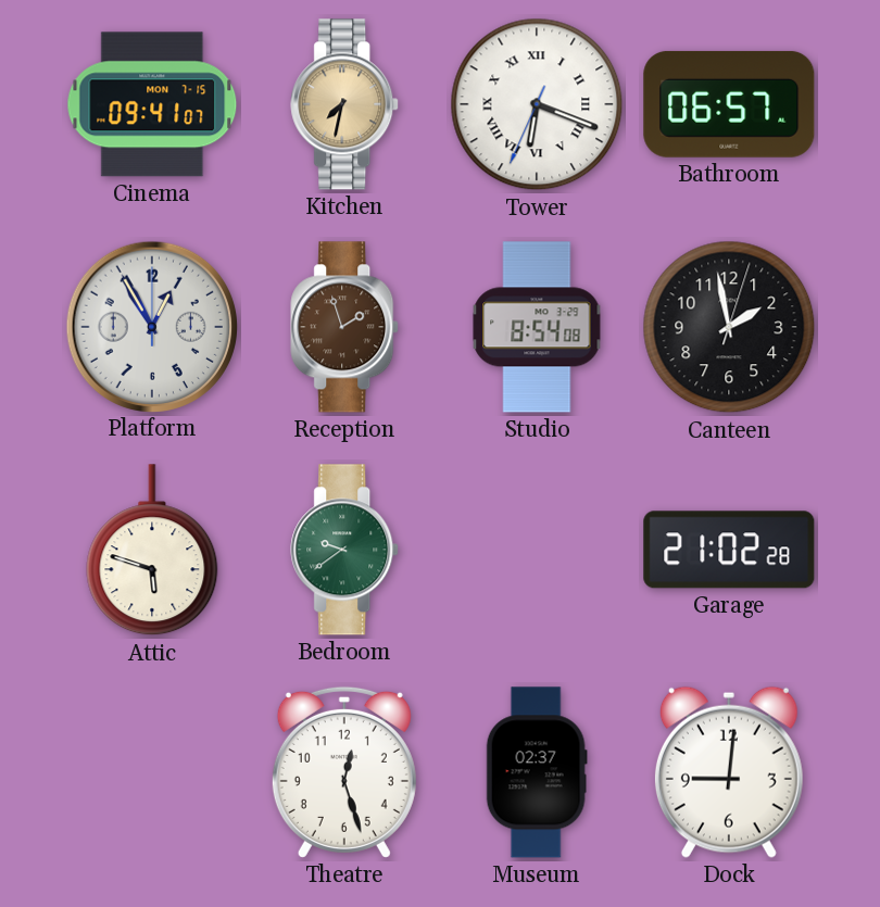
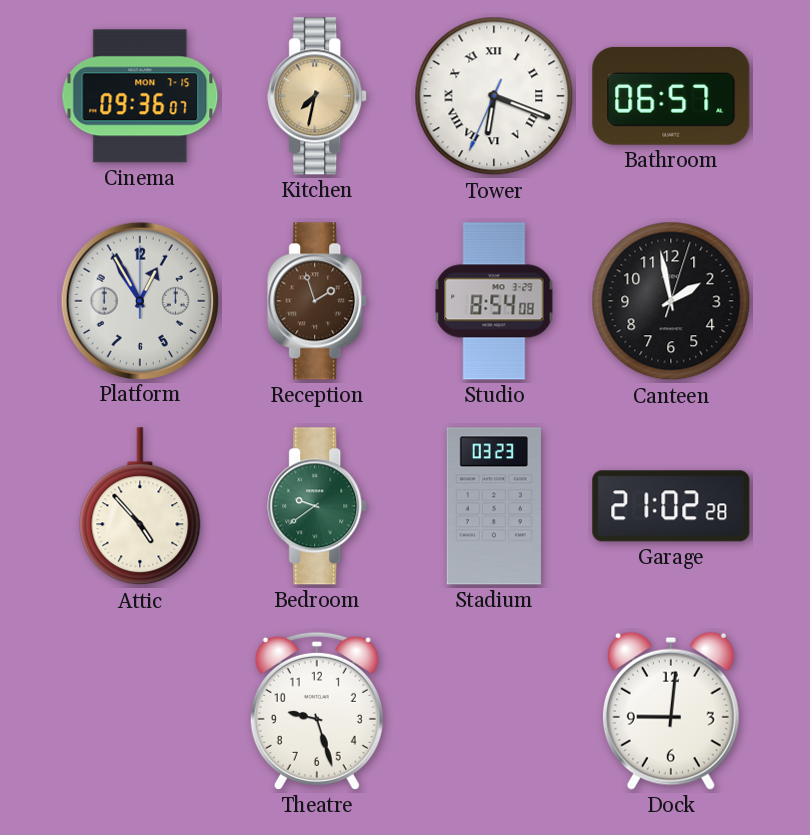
Cinema: 09:41 -> 09:36
Attic: 5:48 -> 4:53
Stadium: none -> 03:23
Theatre: 12:27 -> 9:27
Museum: 02:37 -> none
